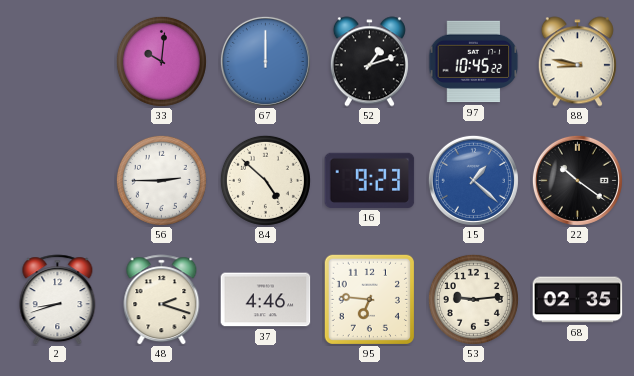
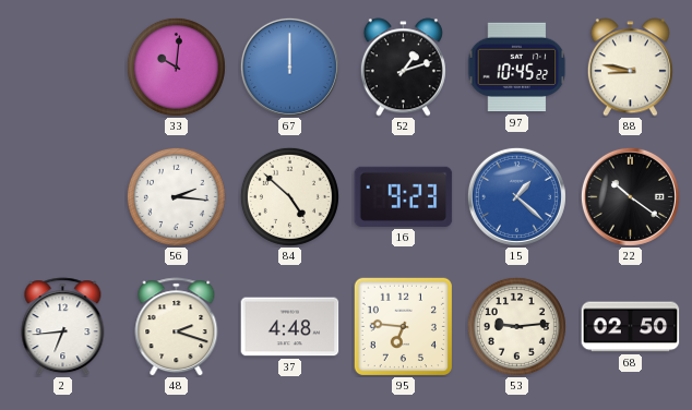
56: 2:45 -> 2:16
2: 8:42 -> 6:44
37: 4:46 -> 4:48
68: 02:35 -> 02:50
